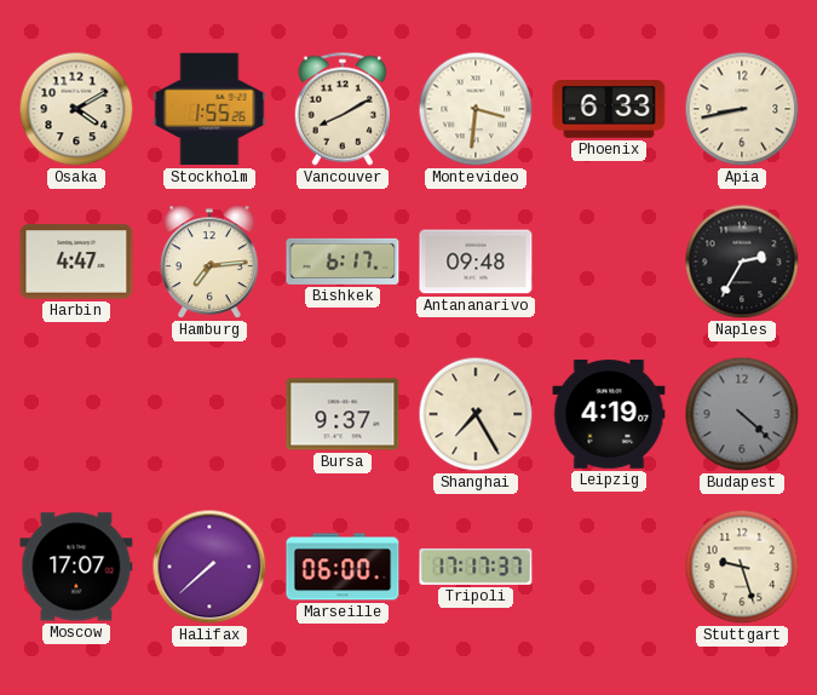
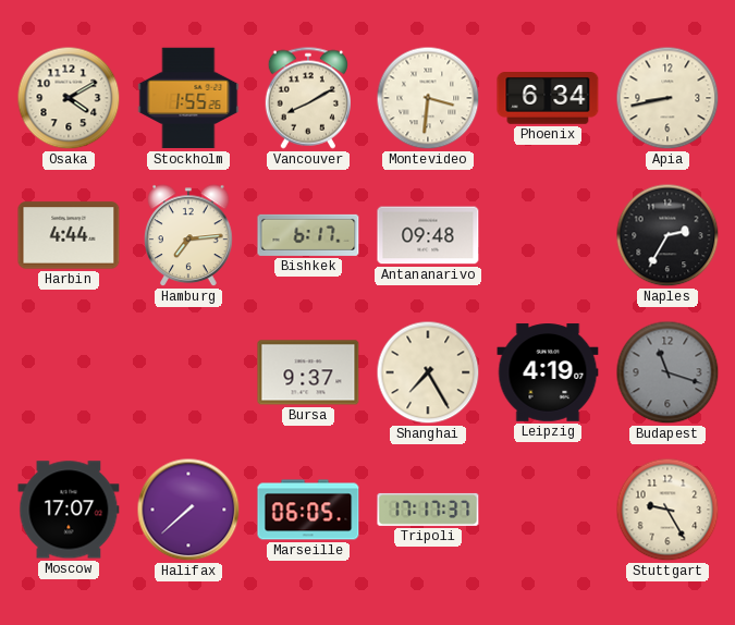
Phoenix: 6:33 -> 6:34
Harbin: 4:47 -> 4:44
Budapest: 4:22 -> 11:18
Marseille: 06:00 -> 06:05
Stuttgart: 9:27 -> 9:25
